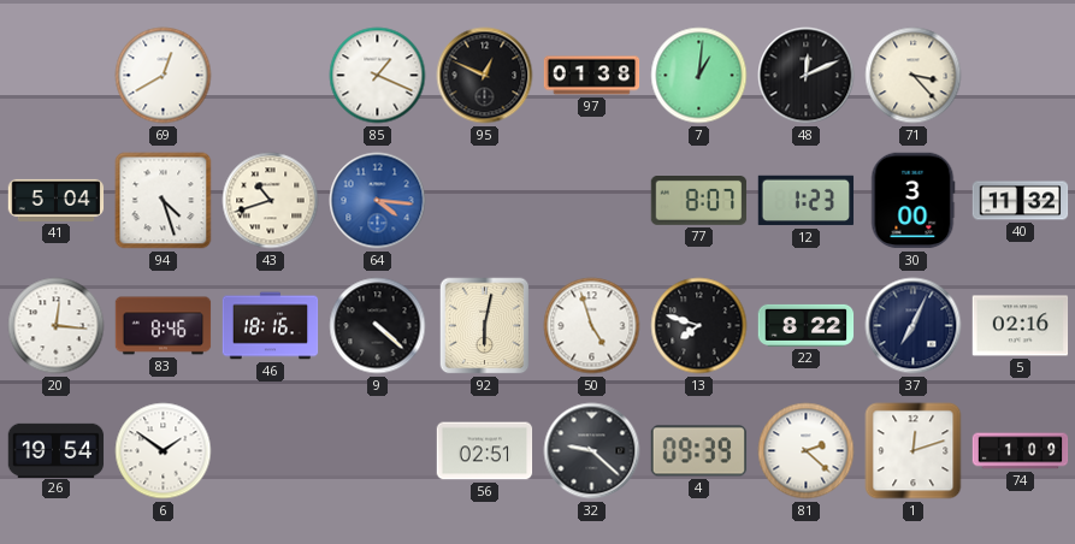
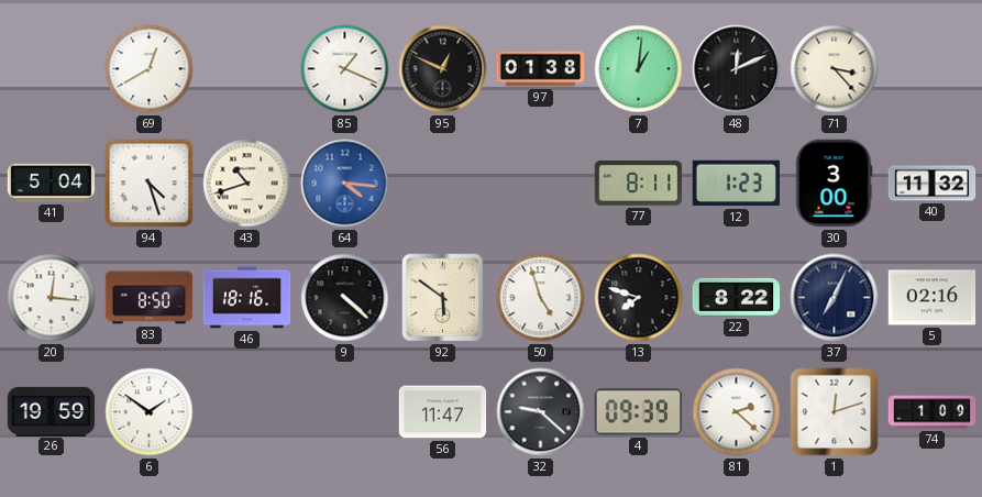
77: 8:07 -> 8:11
83: 8:46 -> 8:50
92: 6:02 -> 5:51
26: 19:54 -> 19:59
56: 02:51 -> 11:47
